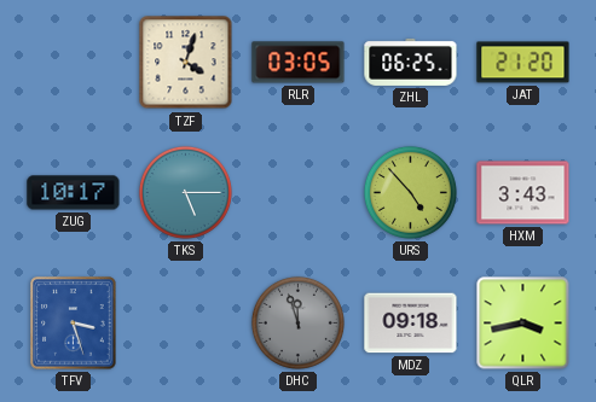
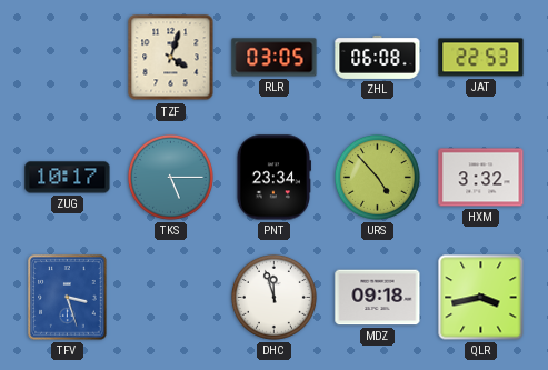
ZHL: 06:25 -> 06:08
JAT: 21:20 -> 22:53
PNT: none -> 23:34
HXM: 3:43 -> 3:32
DHC dial: grey -> white
